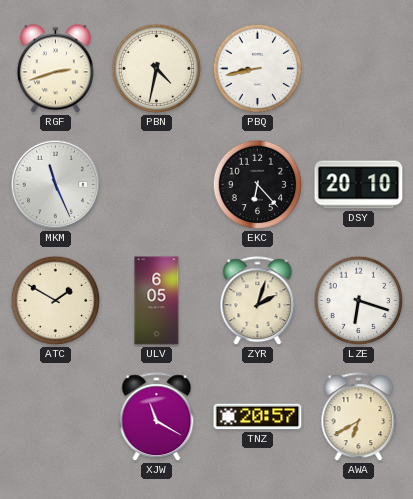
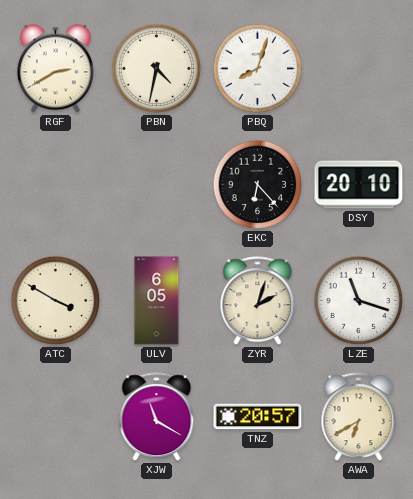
RGF: 2:42 -> 2:40
PBQ: 8:43 -> 8:03
MKM: 11:26 -> none
ATC: 1:50 -> 3:50
LZE: 6:18 -> 11:18
